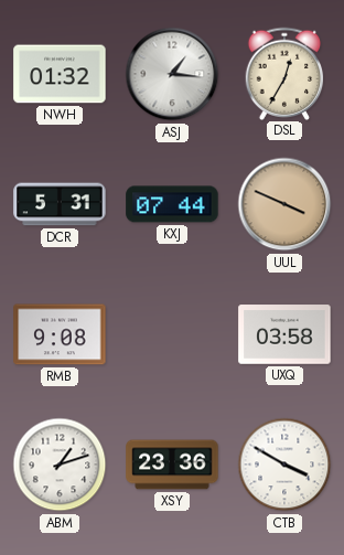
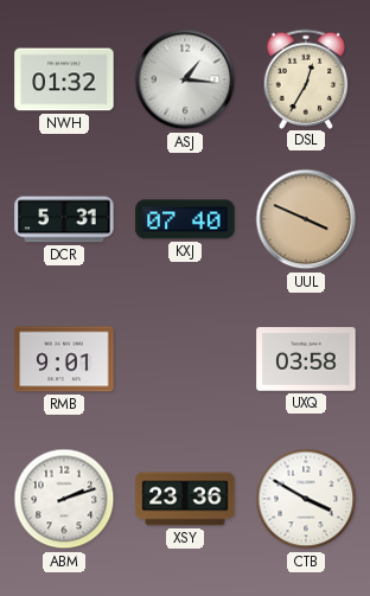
KXJ: 07:44 -> 07:40
RMB: 9:08 -> 9:01
ABM: 1:12 -> 2:12
